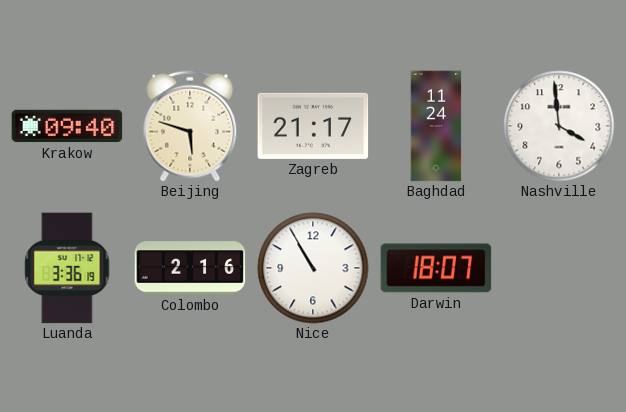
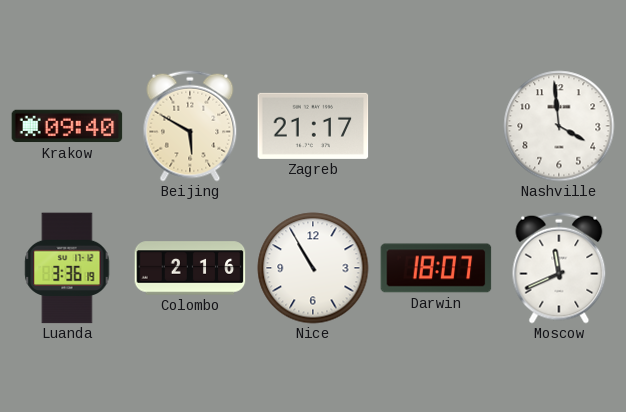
Beijing: 5:48 -> 5:50
Baghdad: 11:24 -> none
Moscow: none -> 11:41
